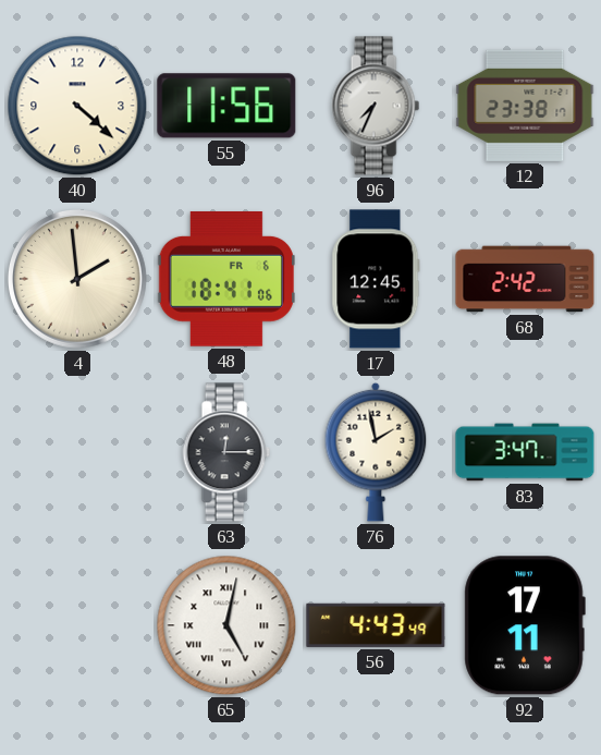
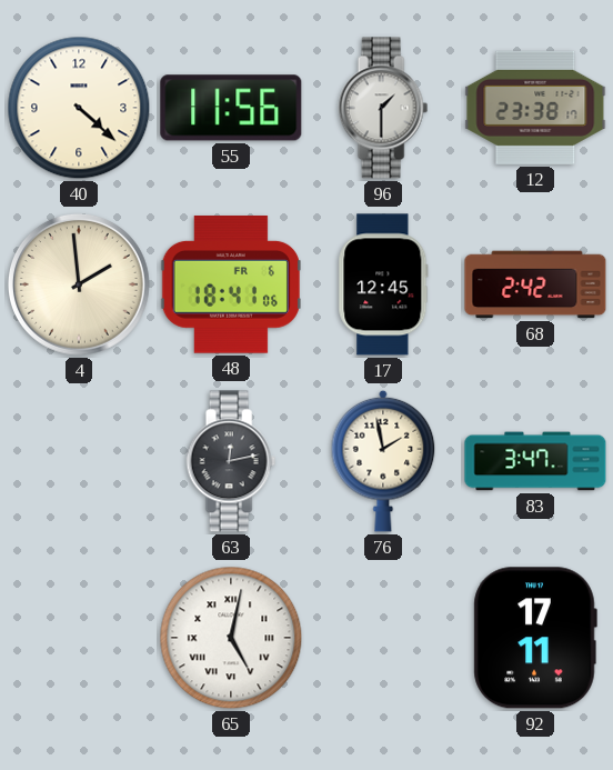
96: 7:34 -> 1:30
63: 12:15 -> 12:13
56: 4:43 -> none
